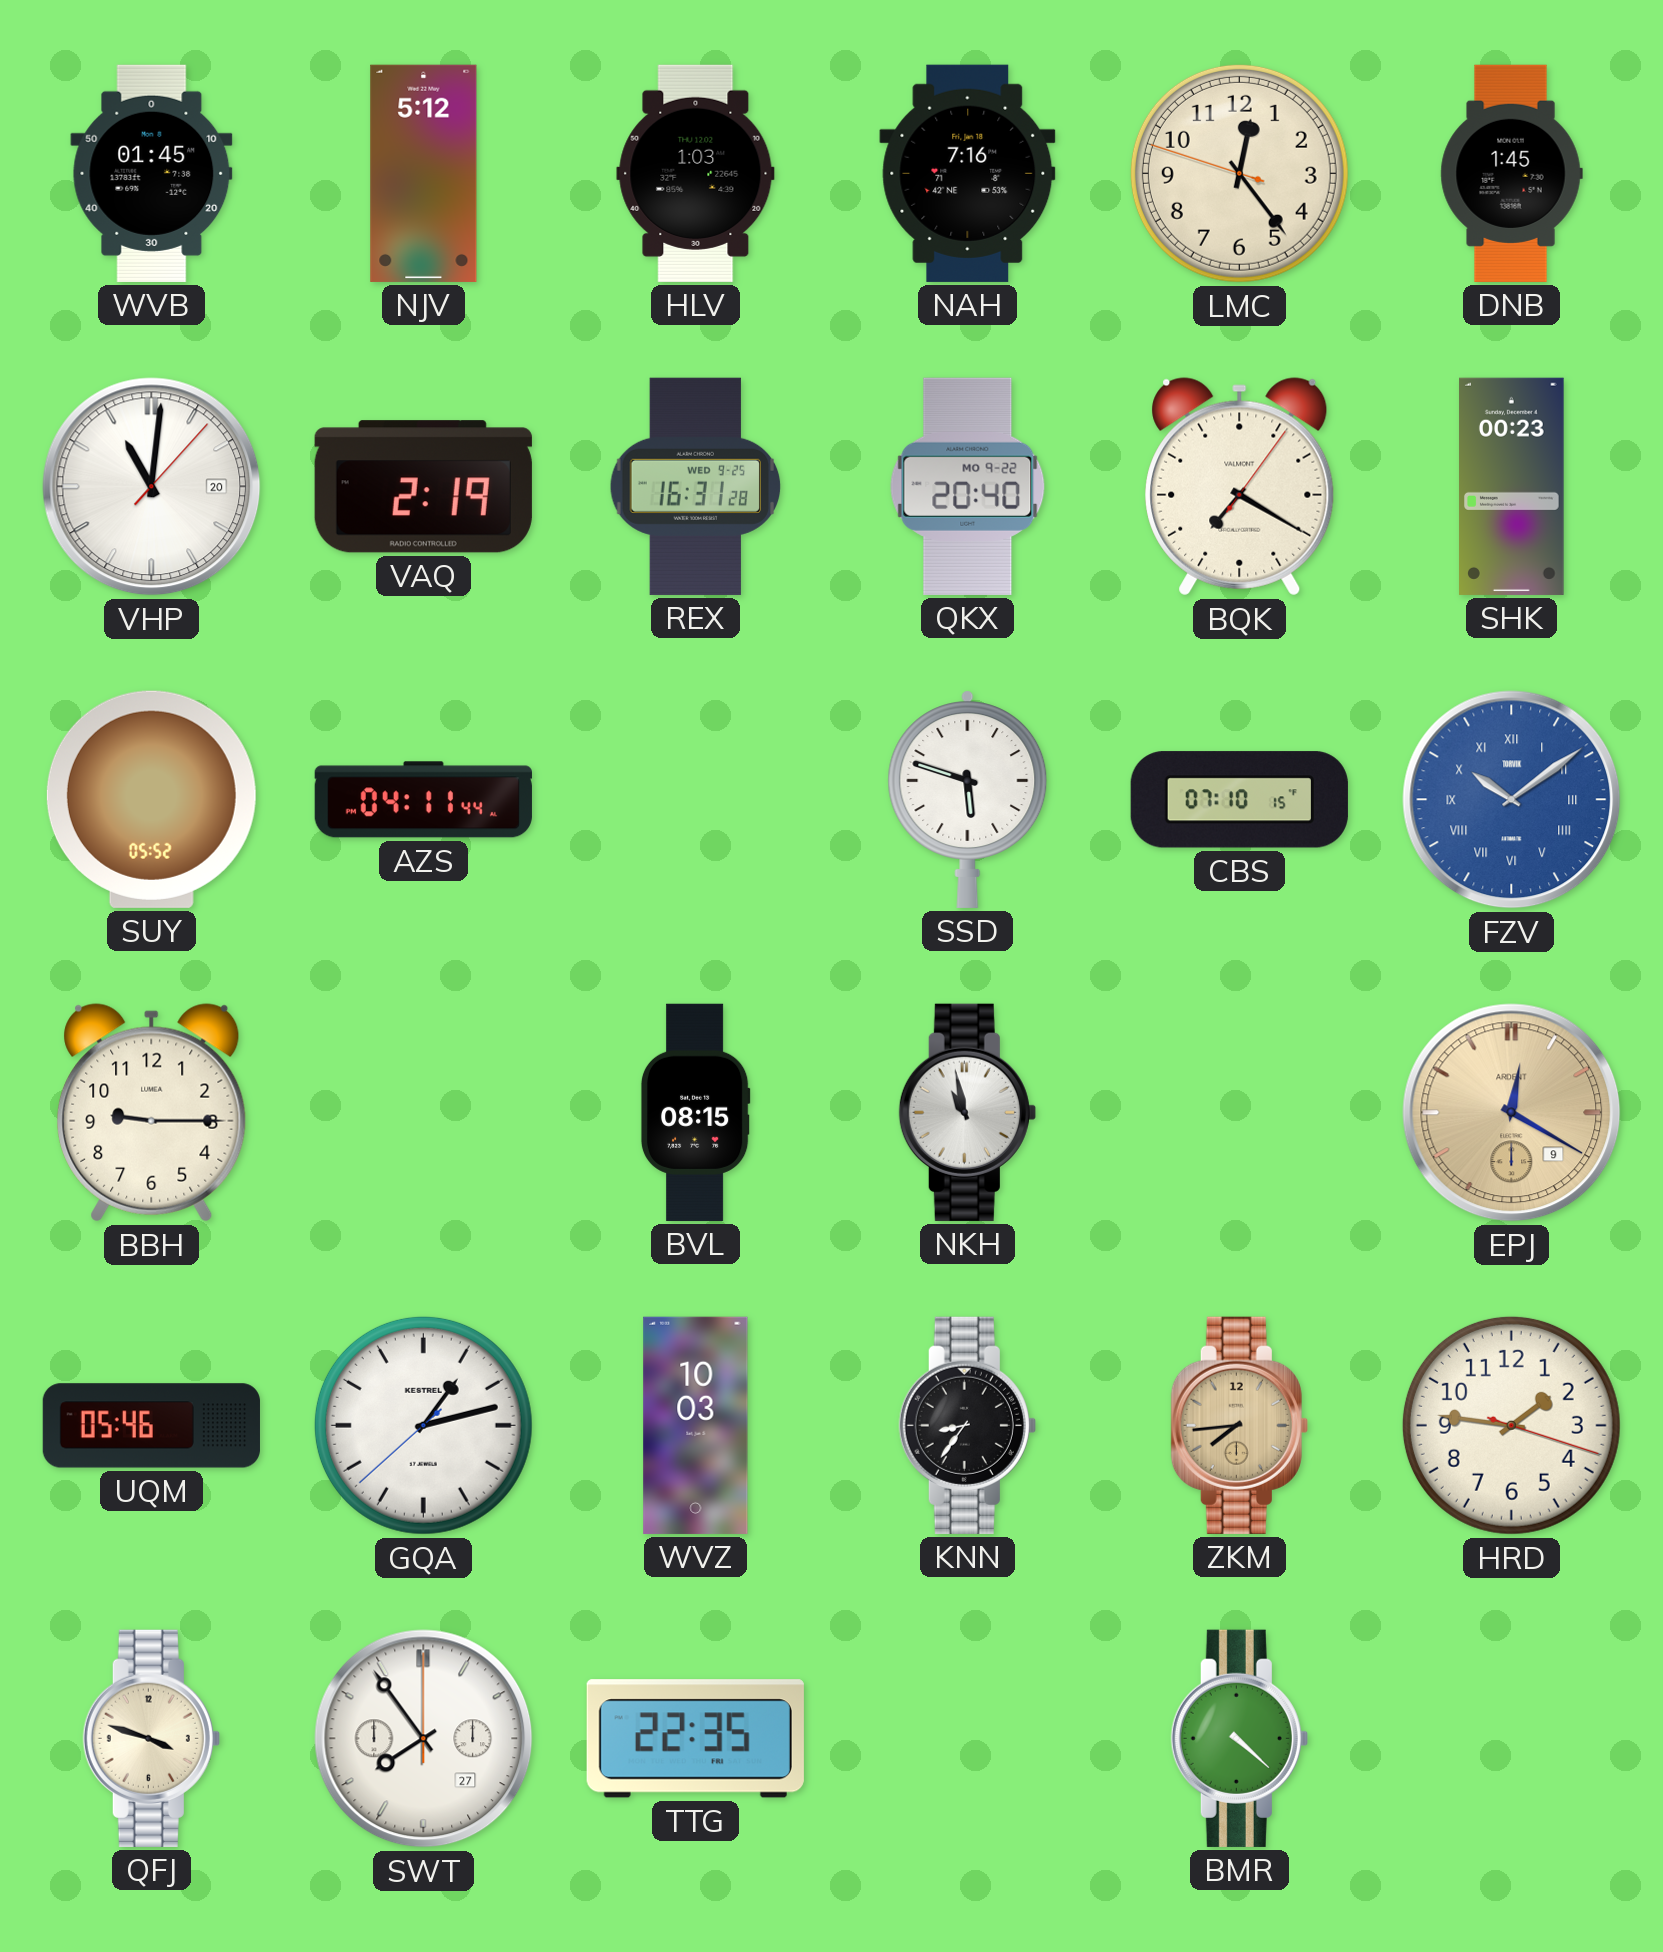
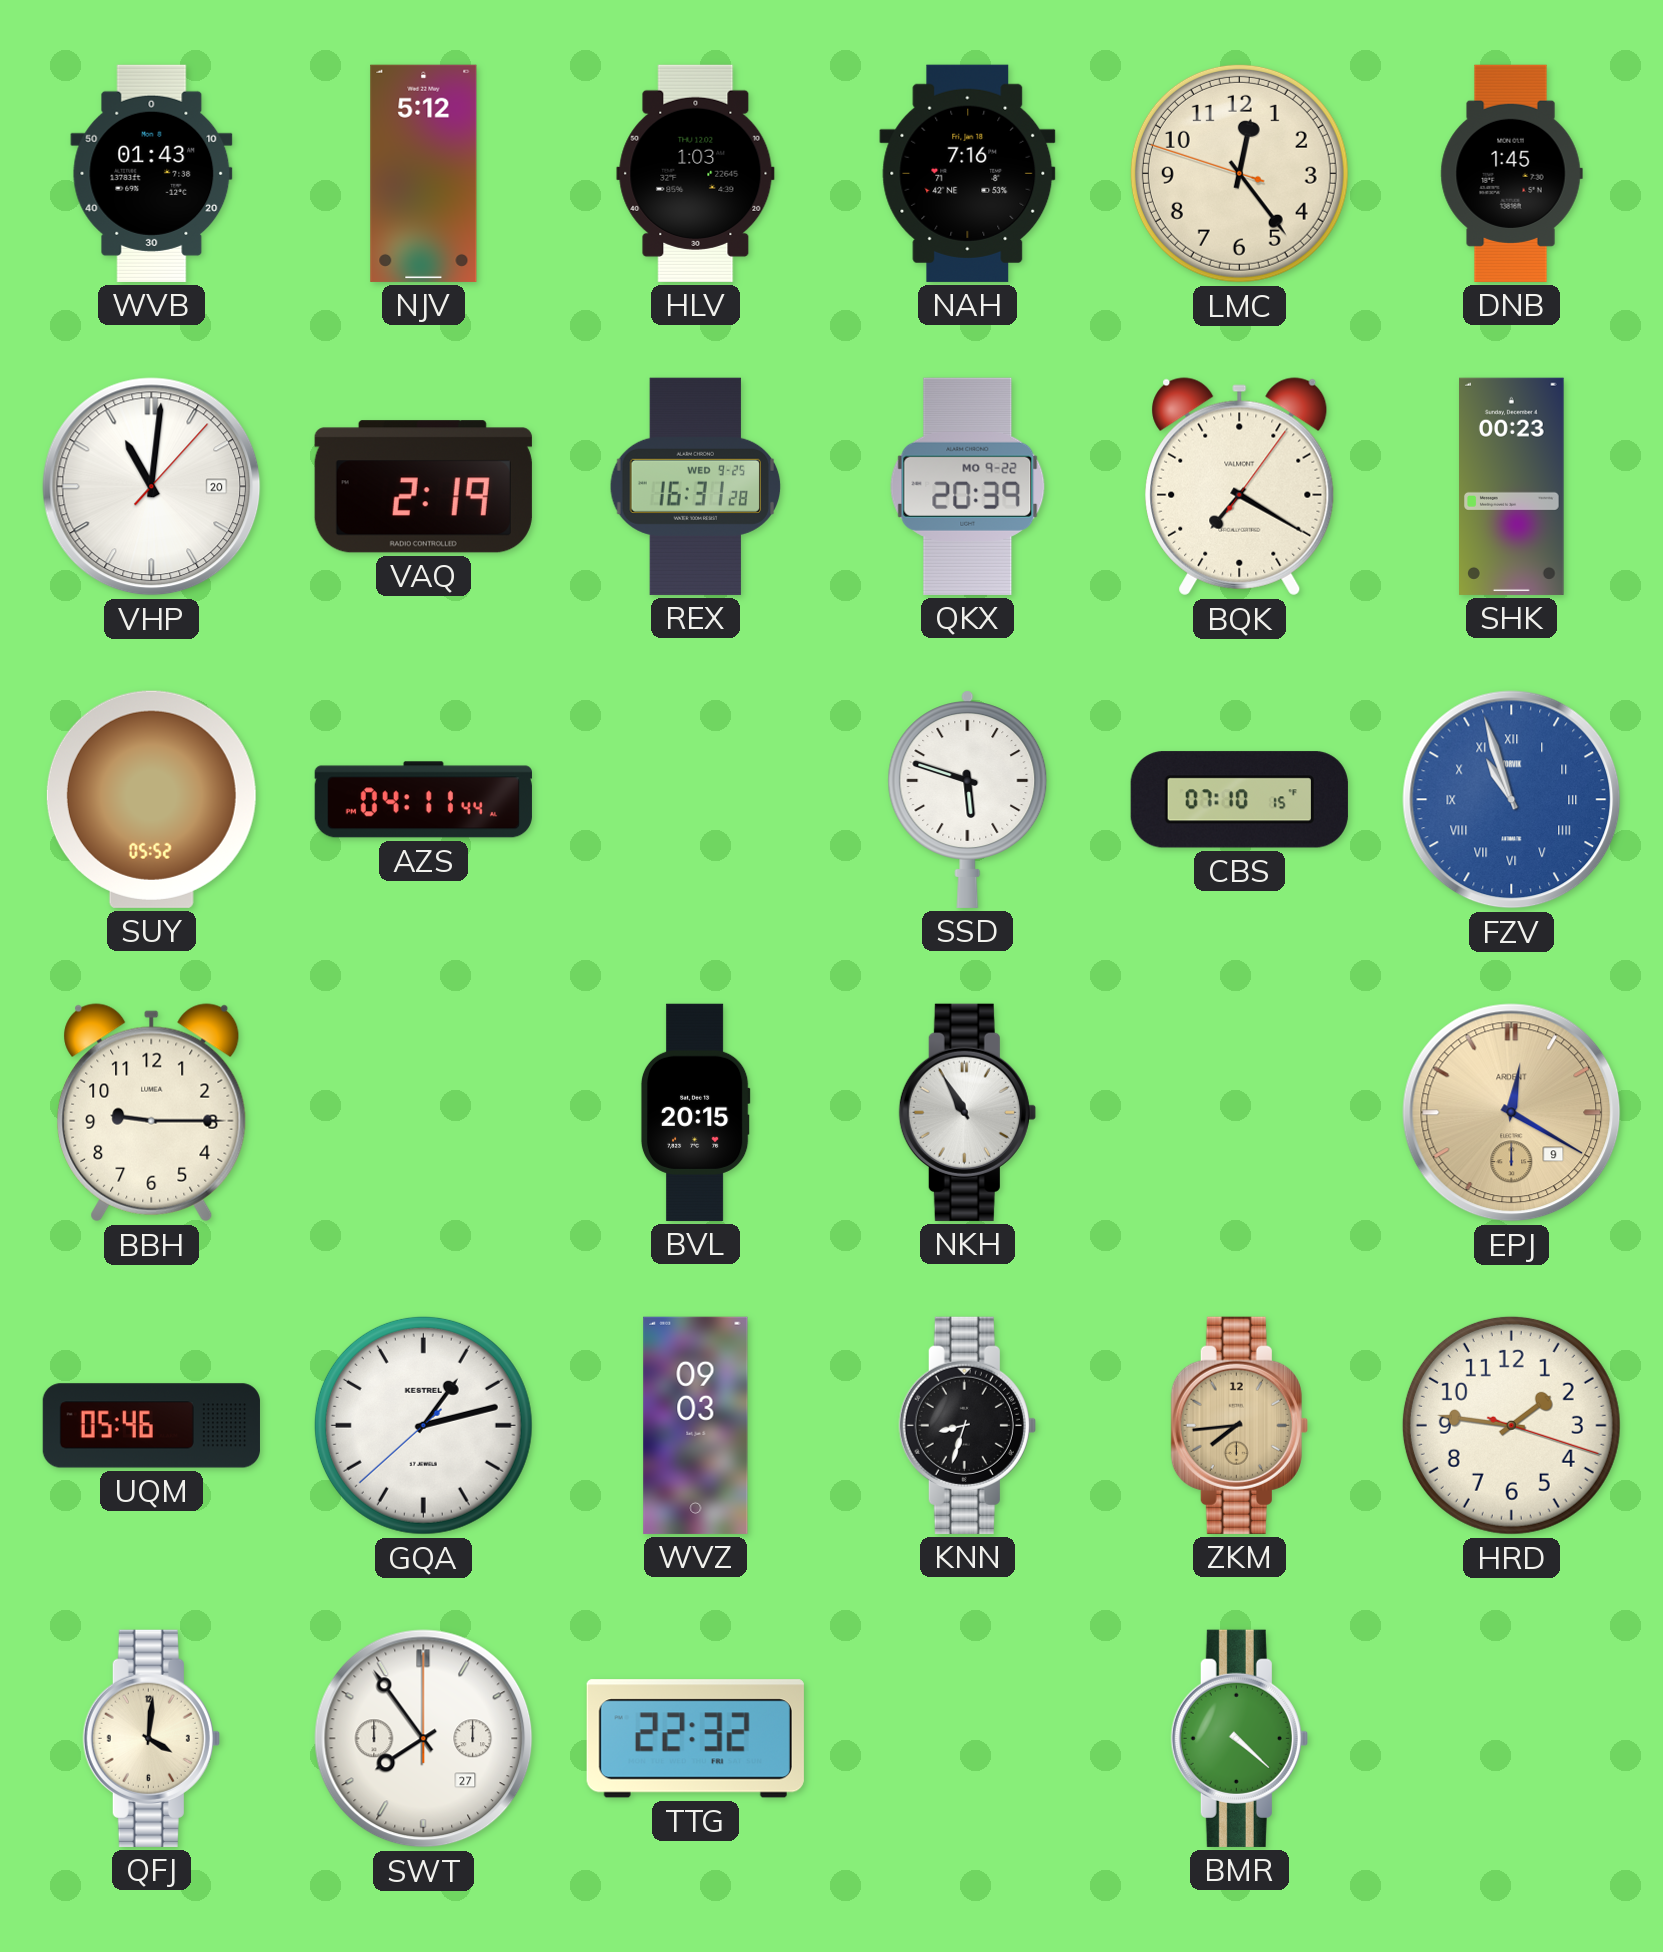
WVB: 01:45 -> 01:43
QKX: 20:40 -> 20:39
FZV: 10:09 -> 10:57
BVL: 08:15 -> 20:15
NKH: 10:58 -> 10:55
WVZ: 10:03 -> 09:03
KNN: 8:36 -> 8:33
QFJ: 3:48 -> 4:01
TTG: 22:35 -> 22:32
